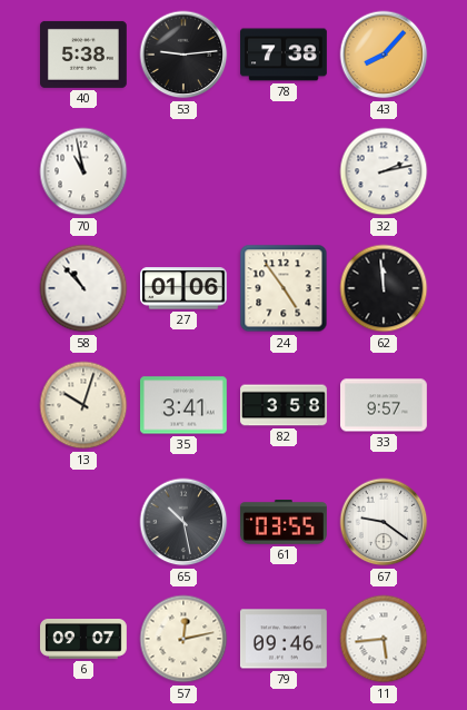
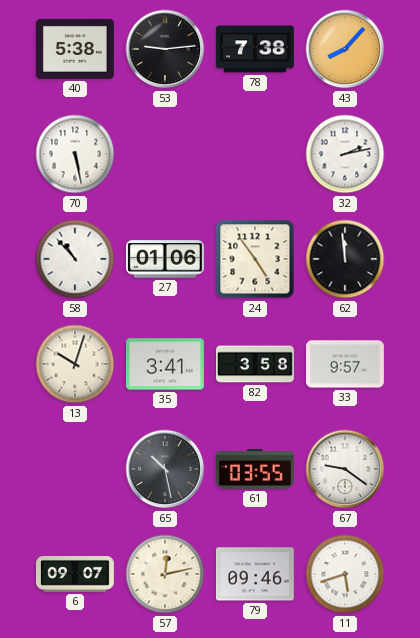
70: 10:58 -> 5:28
11: 5:44 -> 5:42
